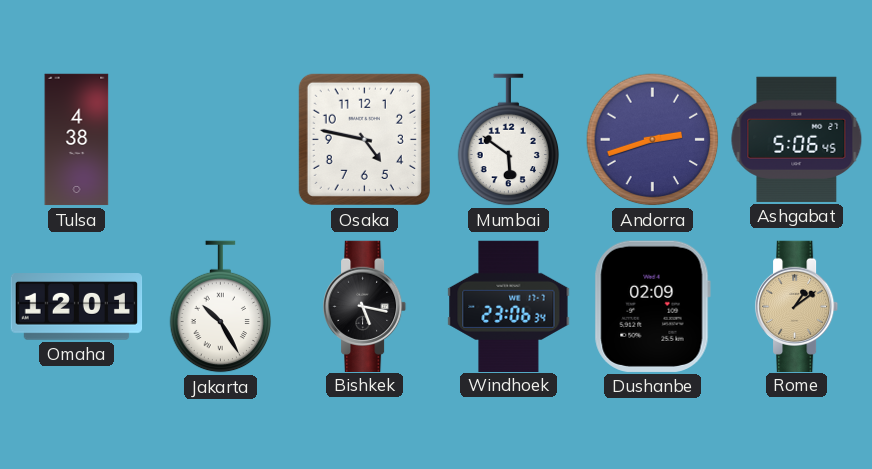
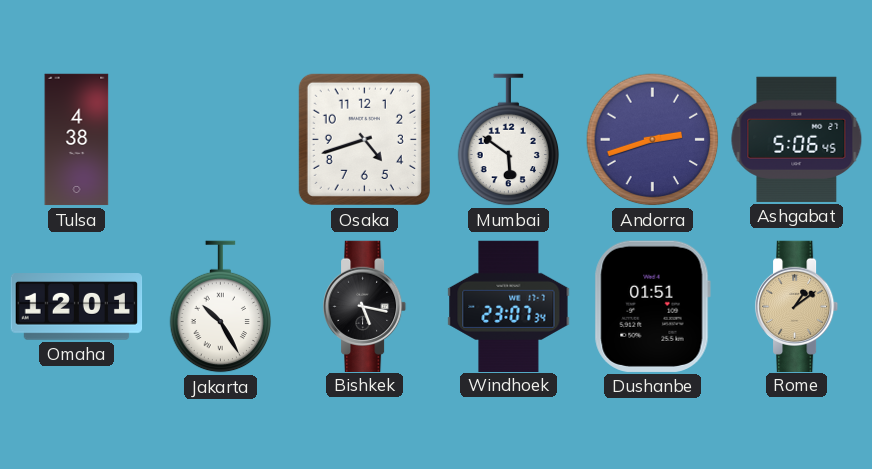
Osaka: 4:47 -> 4:42
Windhoek: 23:06 -> 23:07
Dushanbe: 02:09 -> 01:51
